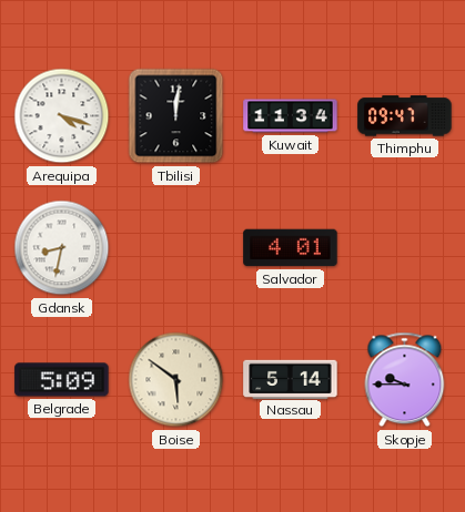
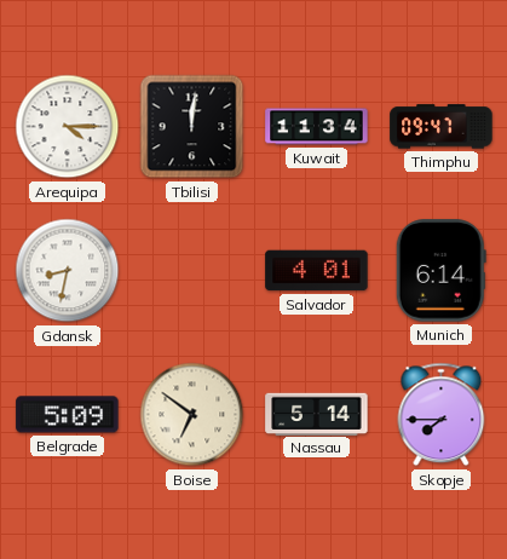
Arequipa: 4:18 -> 4:15
Munich: none -> 6:14
Boise: 5:51 -> 6:51
Skopje: 9:45 -> 7:45
